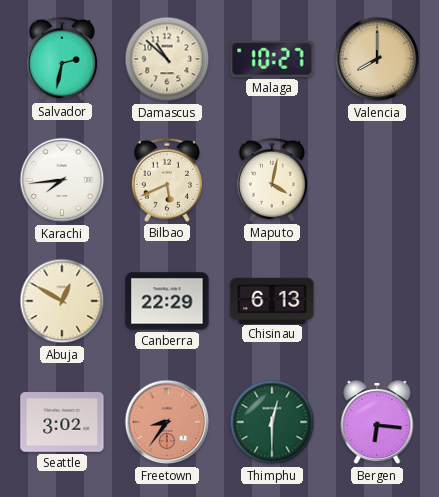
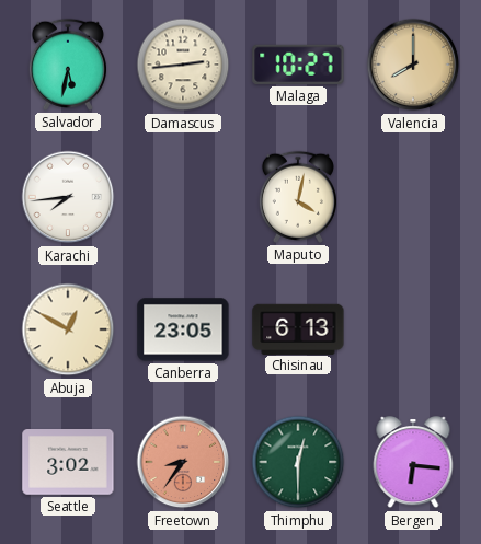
Salvador: 2:32 -> 5:32
Damascus: 10:52 -> 2:44
Bilbao: 5:41 -> none
Canberra: 22:29 -> 23:05
